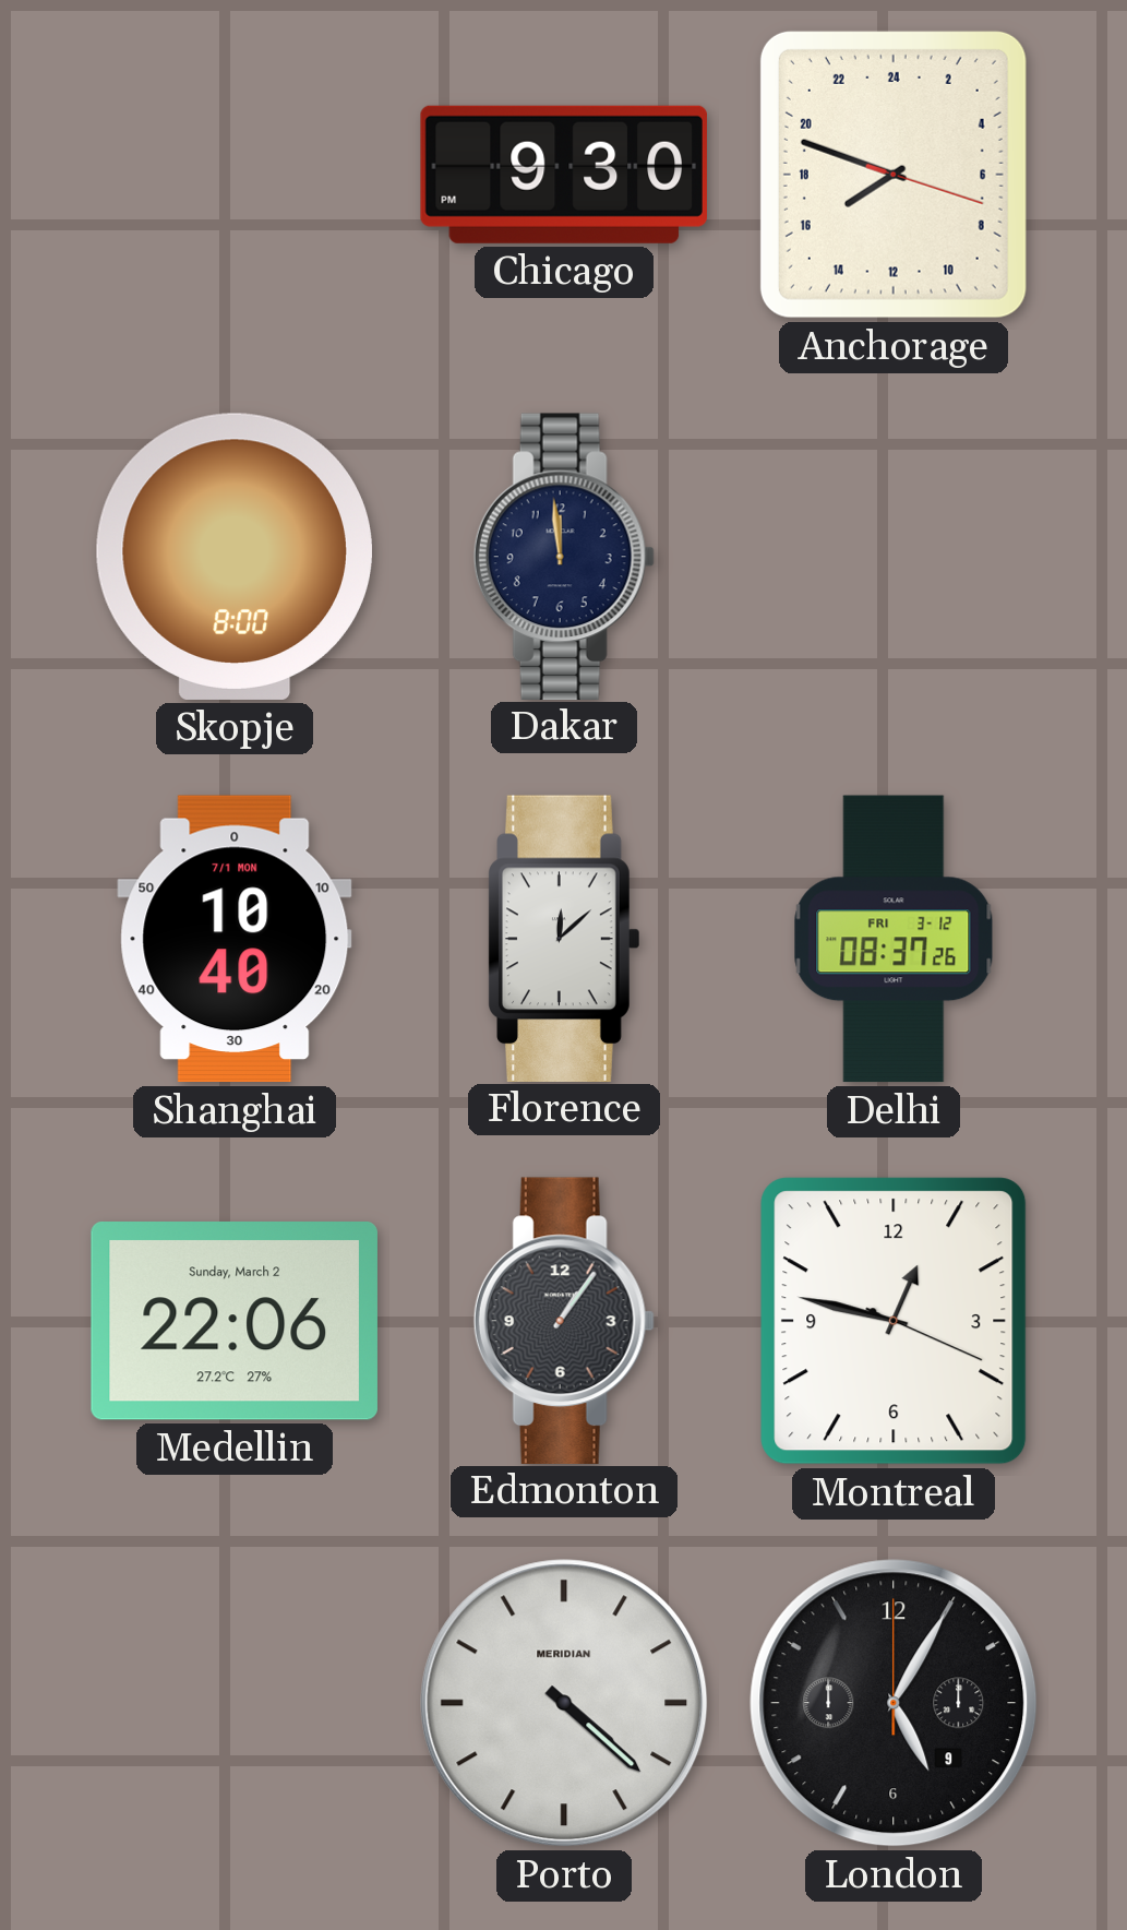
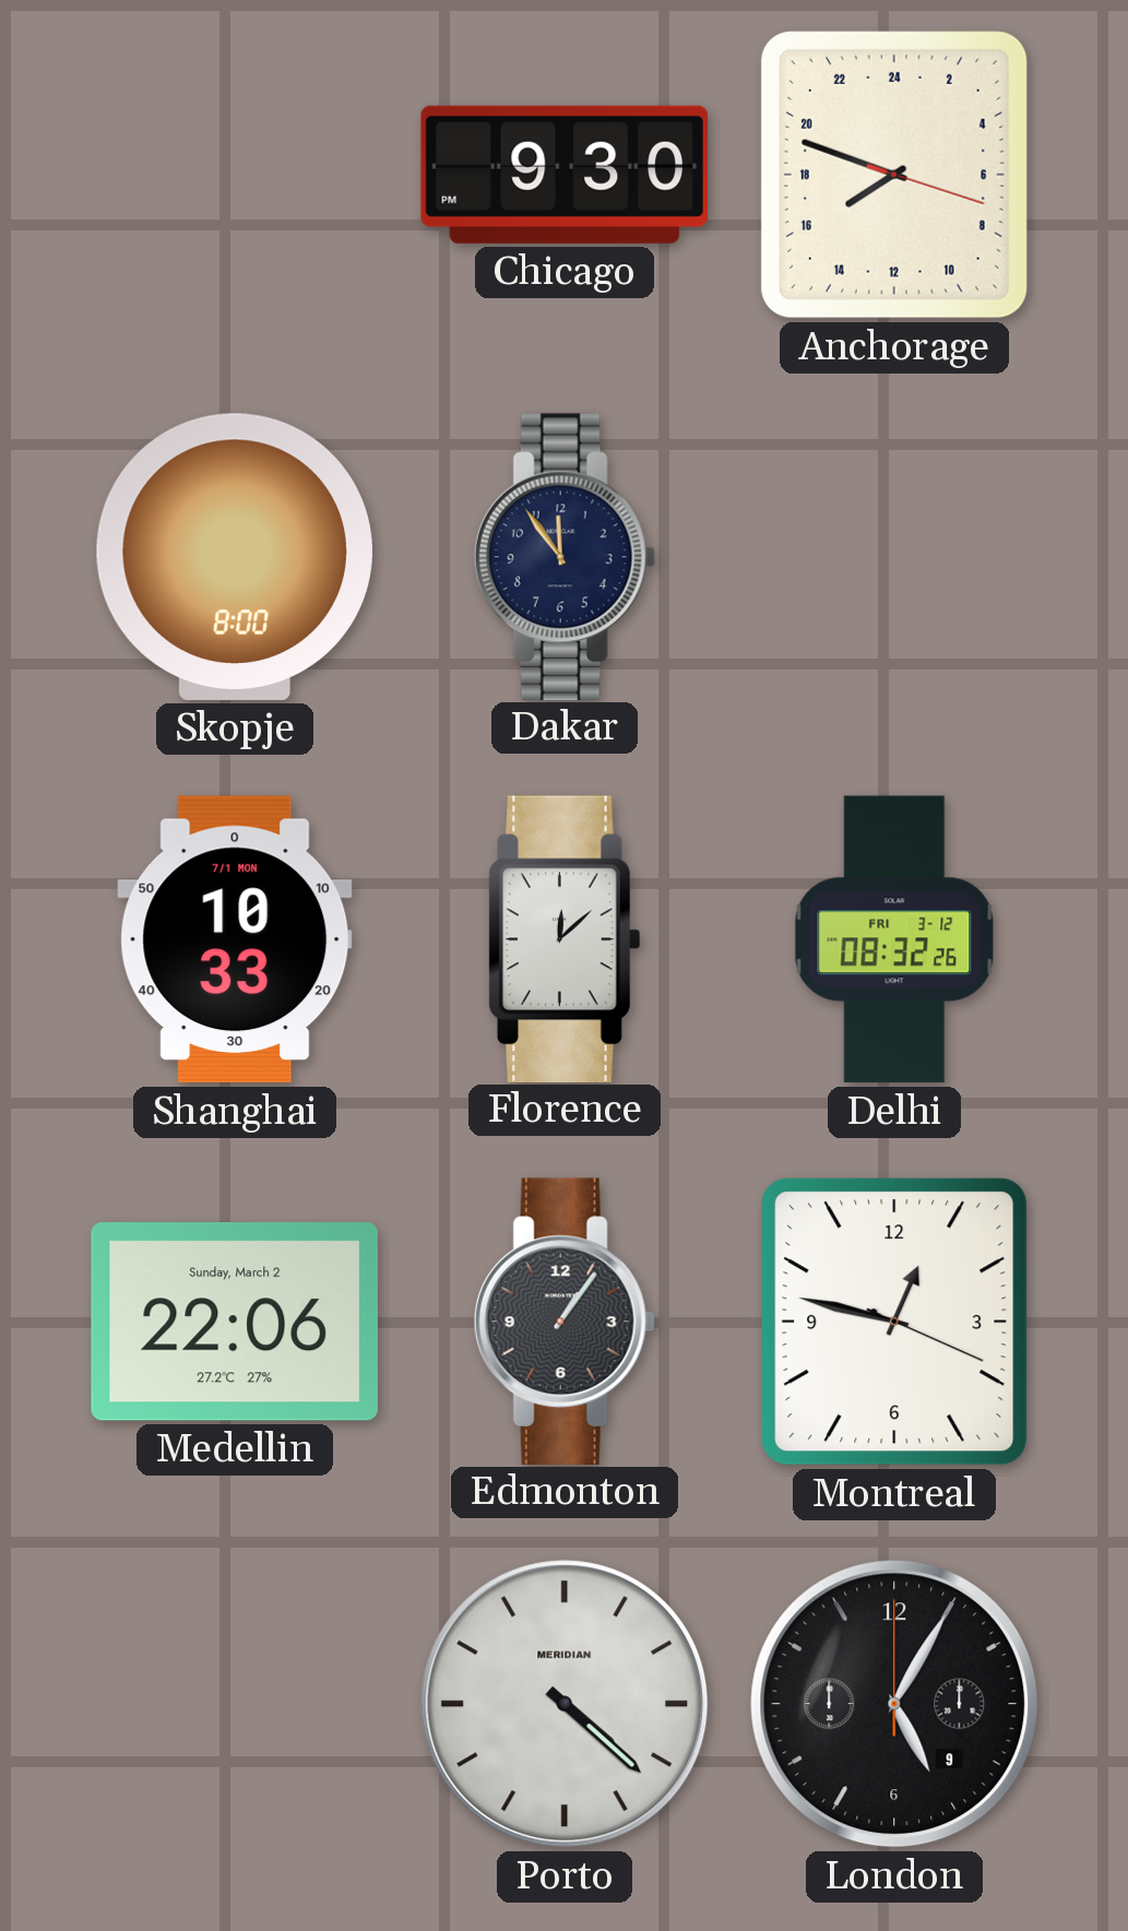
Dakar: 11:59 -> 11:54
Shanghai: 10:40 -> 10:33
Delhi: 08:37 -> 08:32
